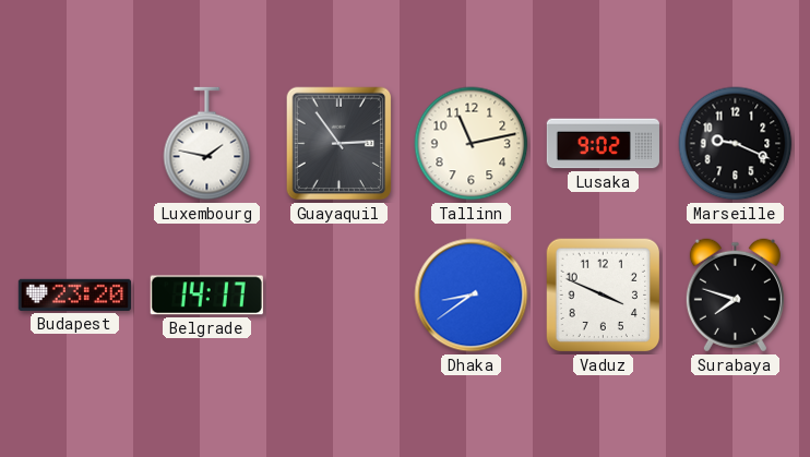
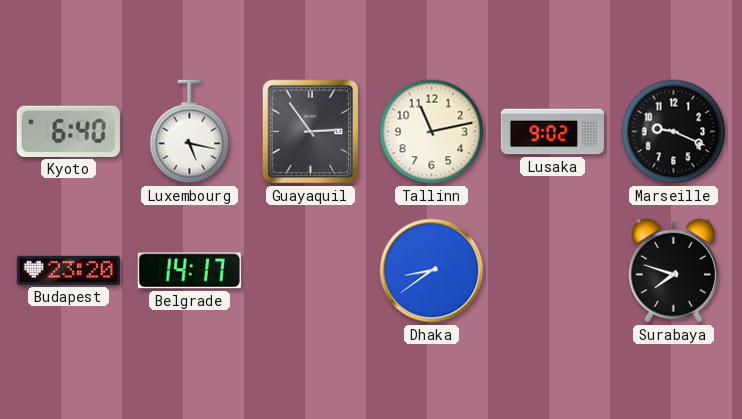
Kyoto: none -> 6:40
Luxembourg: 1:47 -> 5:17
Vaduz: 3:49 -> none
